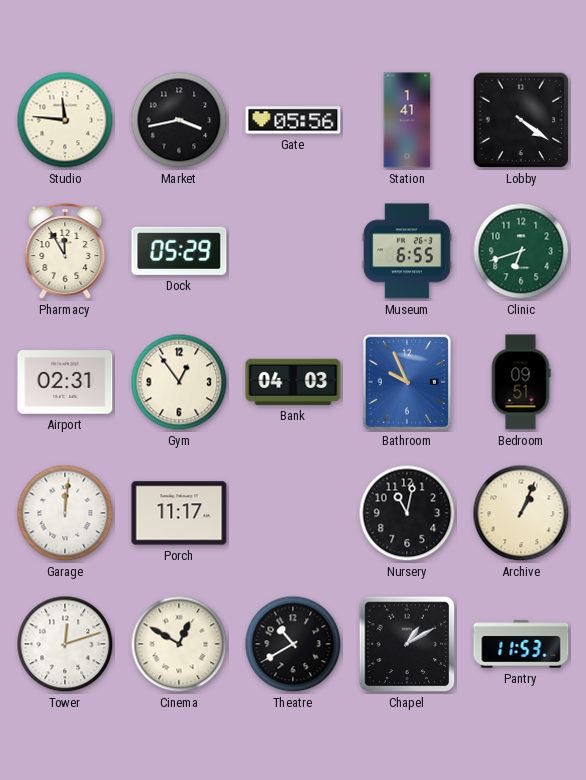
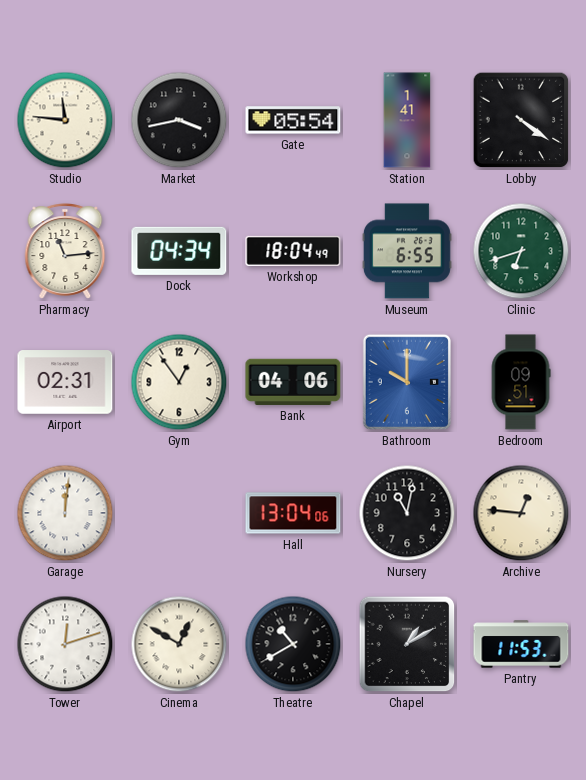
Gate: 05:56 -> 05:54
Pharmacy: 11:55 -> 11:14
Dock: 05:29 -> 04:34
Workshop: none -> 18:04
Bank: 04:03 -> 04:06
Bathroom: 9:56 -> 10:00
Porch: 11:17 -> none
Hall: none -> 13:04
Archive: 1:04 -> 12:46
